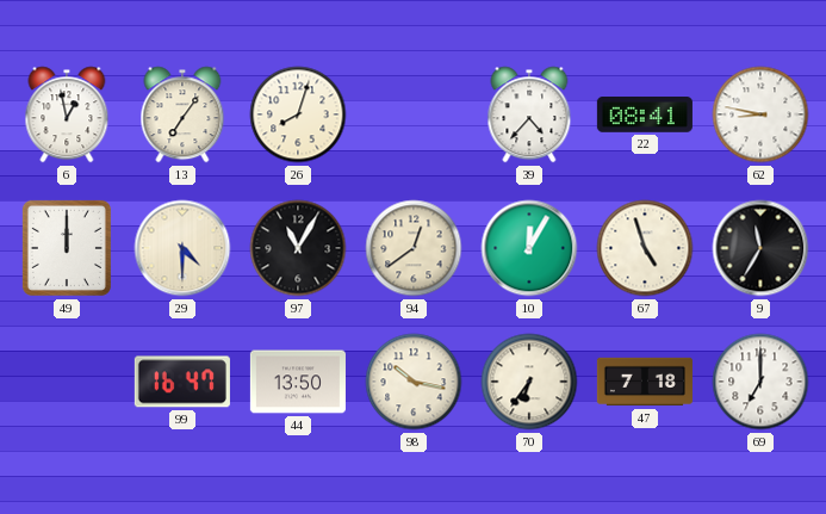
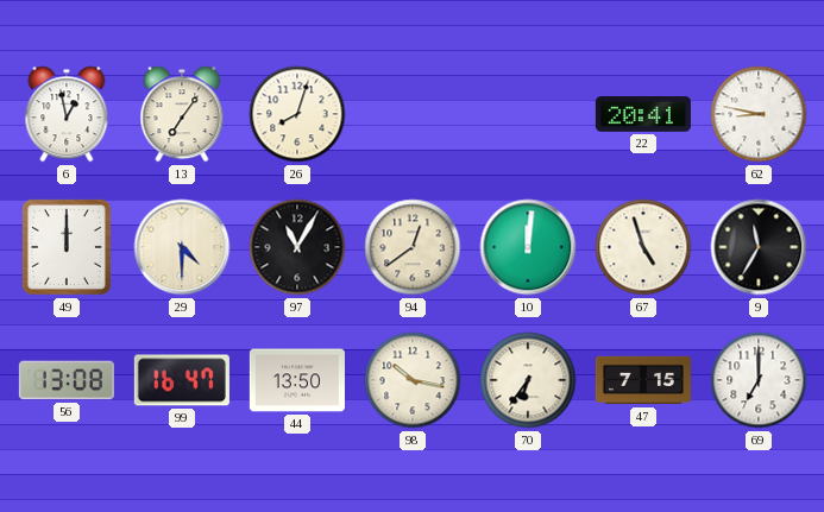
39: 4:37 -> none
22: 08:41 -> 20:41
10: 12:05 -> 12:01
56: none -> 13:08
47: 7:18 -> 7:15
